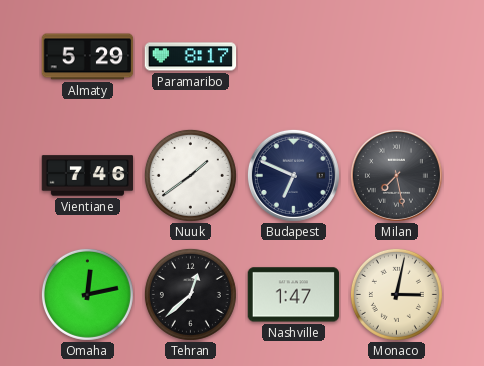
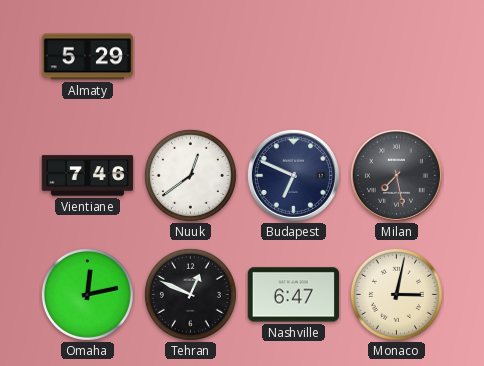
Paramaribo: 8:17 -> none
Nuuk: 1:39 -> 12:39
Tehran: 12:38 -> 12:49
Nashville: 1:47 -> 6:47
